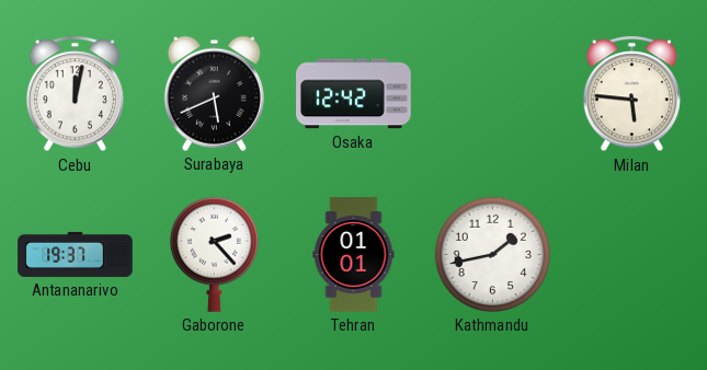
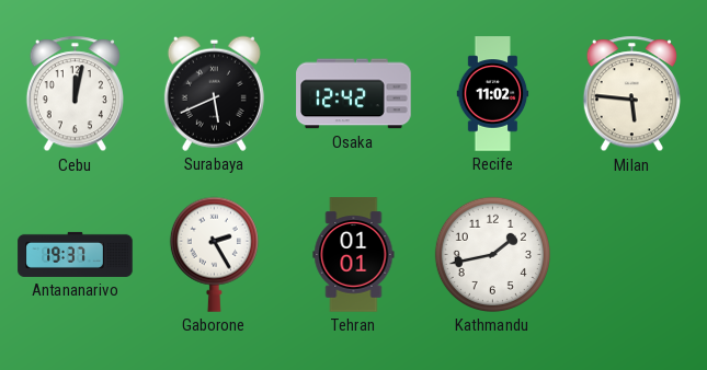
Recife: none -> 11:02
Gaborone: 2:23 -> 2:25
